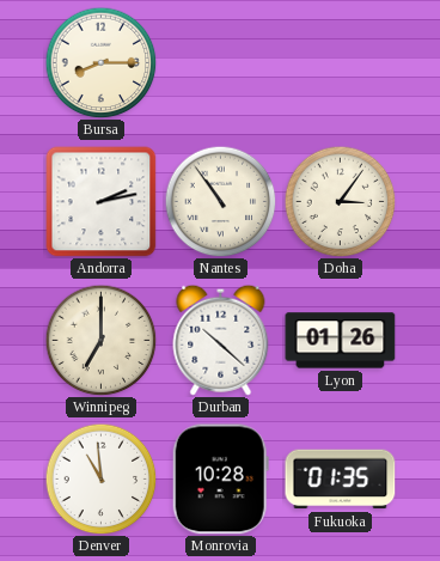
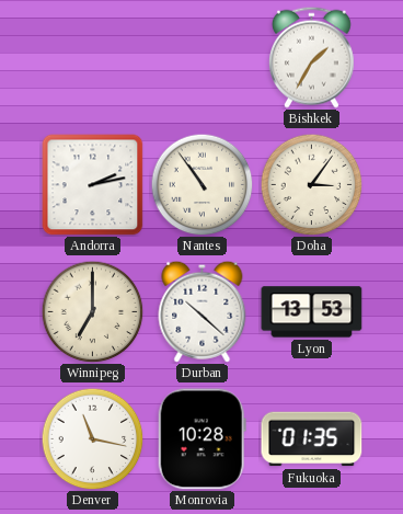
Bursa: 8:15 -> none
Bishkek: none -> 1:35
Lyon: 01:26 -> 13:53
Denver: 10:59 -> 11:17
